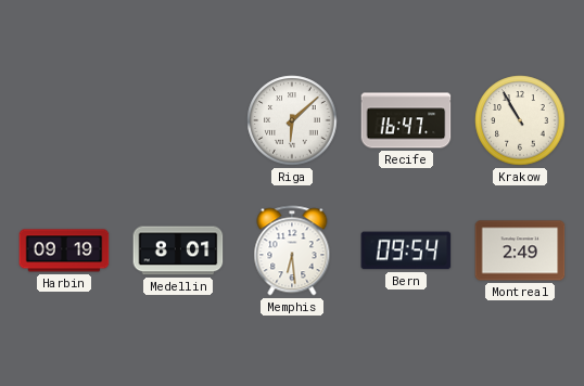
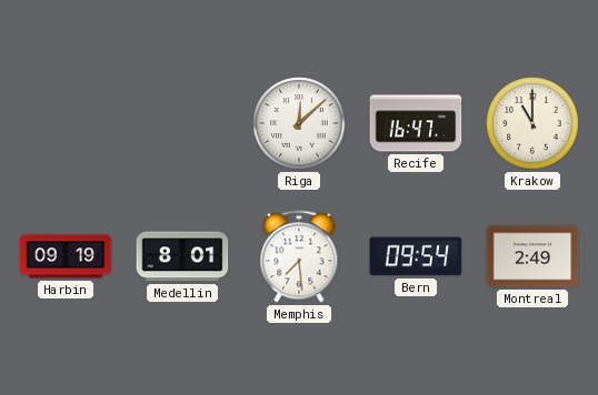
Riga: 6:08 -> 12:08
Krakow: 10:55 -> 11:00
Memphis: 6:29 -> 7:29
